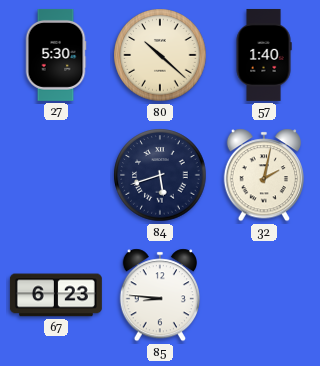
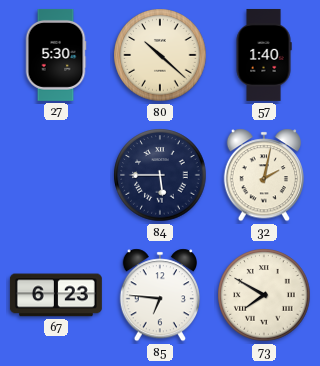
84: 5:42 -> 5:45
85: 8:46 -> 6:46
73: none -> 7:50
